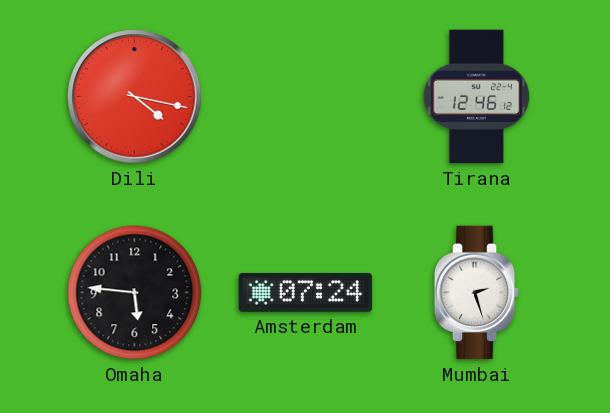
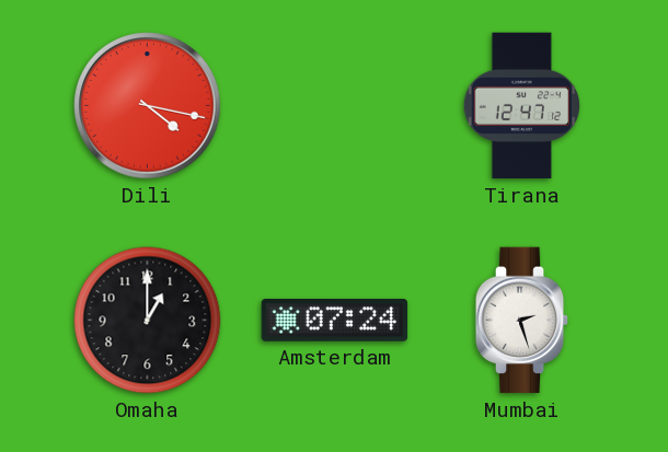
Tirana: 12:46 -> 12:47
Omaha: 5:46 -> 1:00
